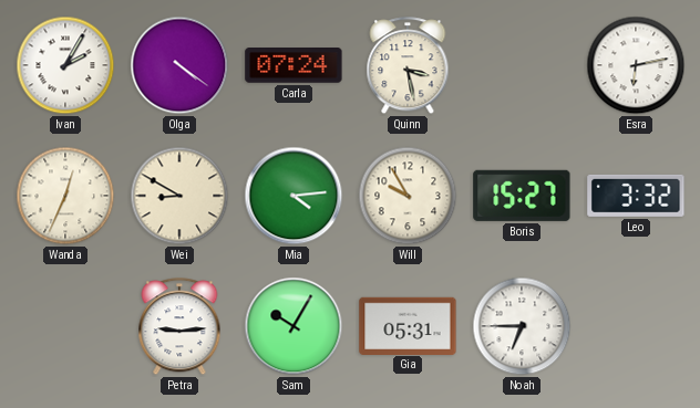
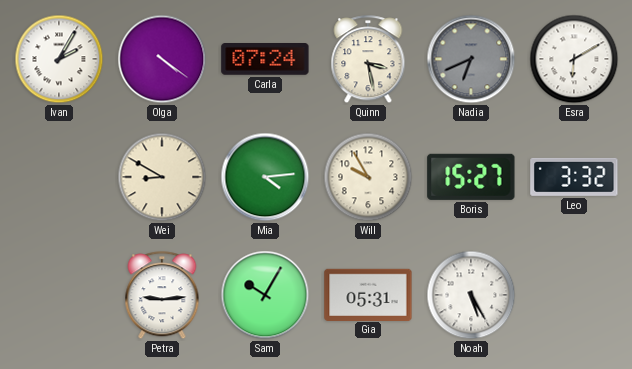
Nadia: none -> 6:41
Esra: 6:13 -> 6:10
Wanda: 12:34 -> none
Noah: 6:45 -> 5:25
